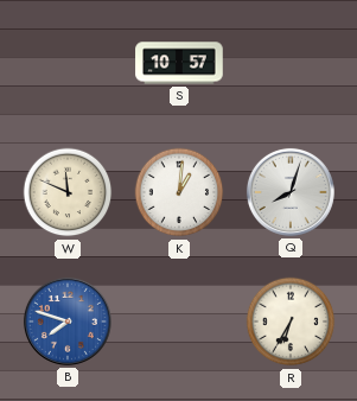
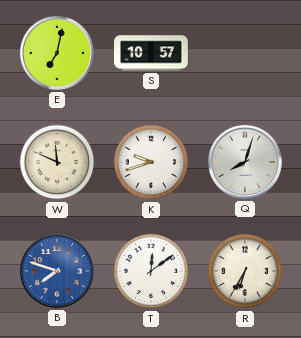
E: none -> 7:02
K: 1:01 -> 9:42
T: none -> 12:09
